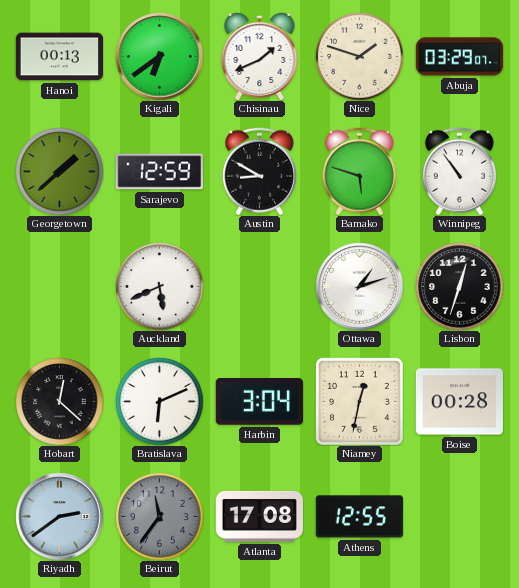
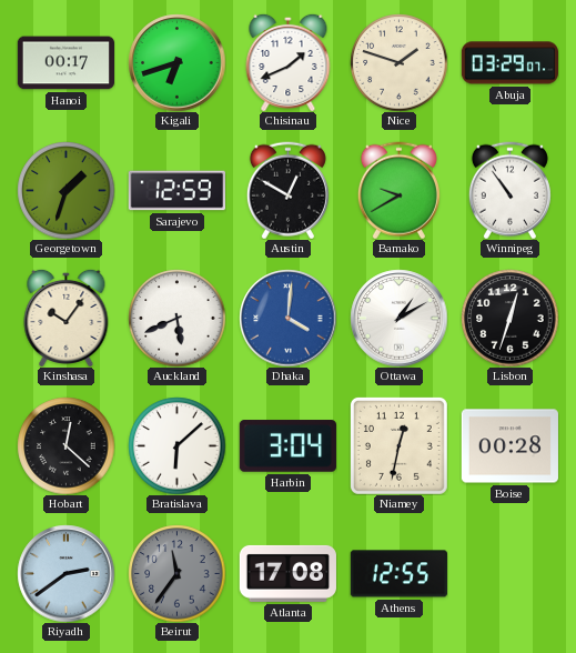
Hanoi: 00:13 -> 00:17
Kigali: 6:39 -> 6:42
Georgetown: 1:38 -> 1:33
Austin: 8:50 -> 12:50
Bamako: 5:48 -> 9:40
Kinshasa: none -> 10:06
Dhaka: none -> 4:01
Ottawa: 1:12 -> 1:10
Bratislava: 6:11 -> 6:08
